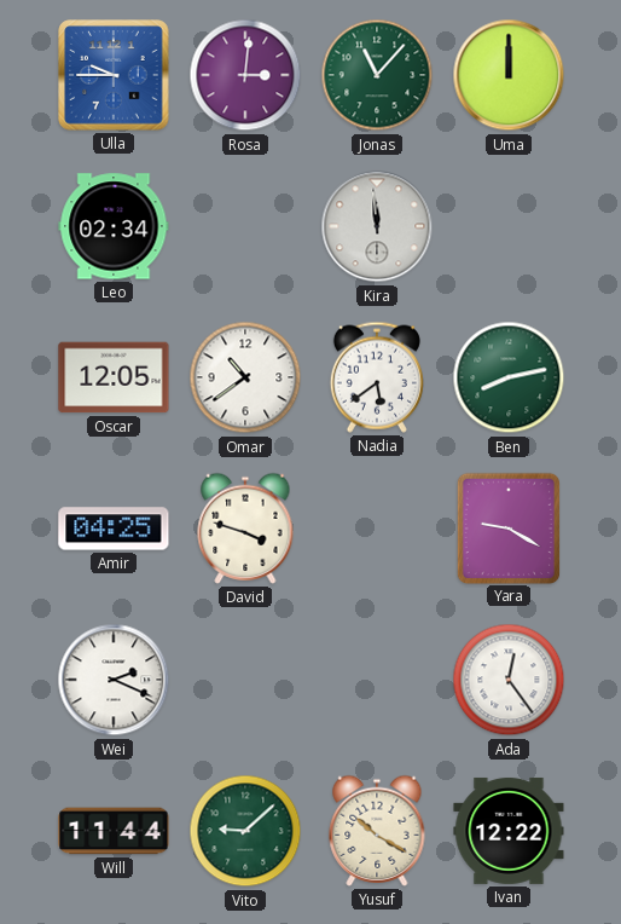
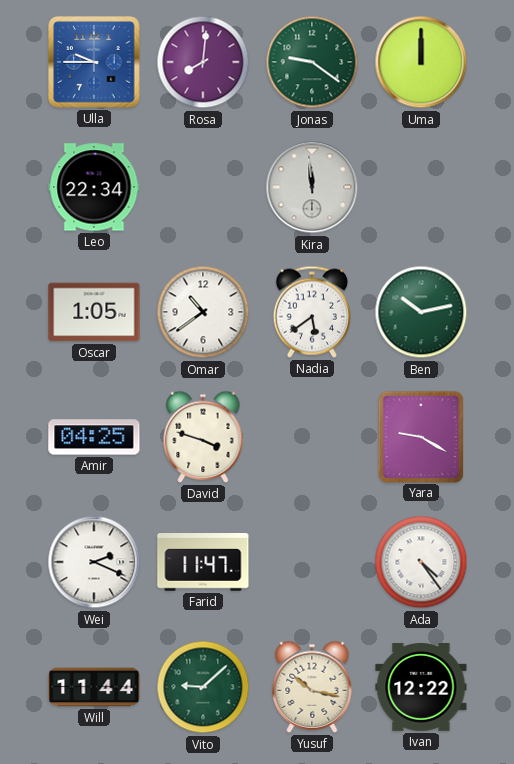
Rosa: 3:01 -> 8:01
Jonas: 11:07 -> 9:21
Leo: 02:34 -> 22:34
Oscar: 12:05 -> 1:05
Ben: 8:13 -> 10:13
Farid: none -> 11:47
Ada: 12:24 -> 4:24
Yusuf: 10:20 -> 10:17
